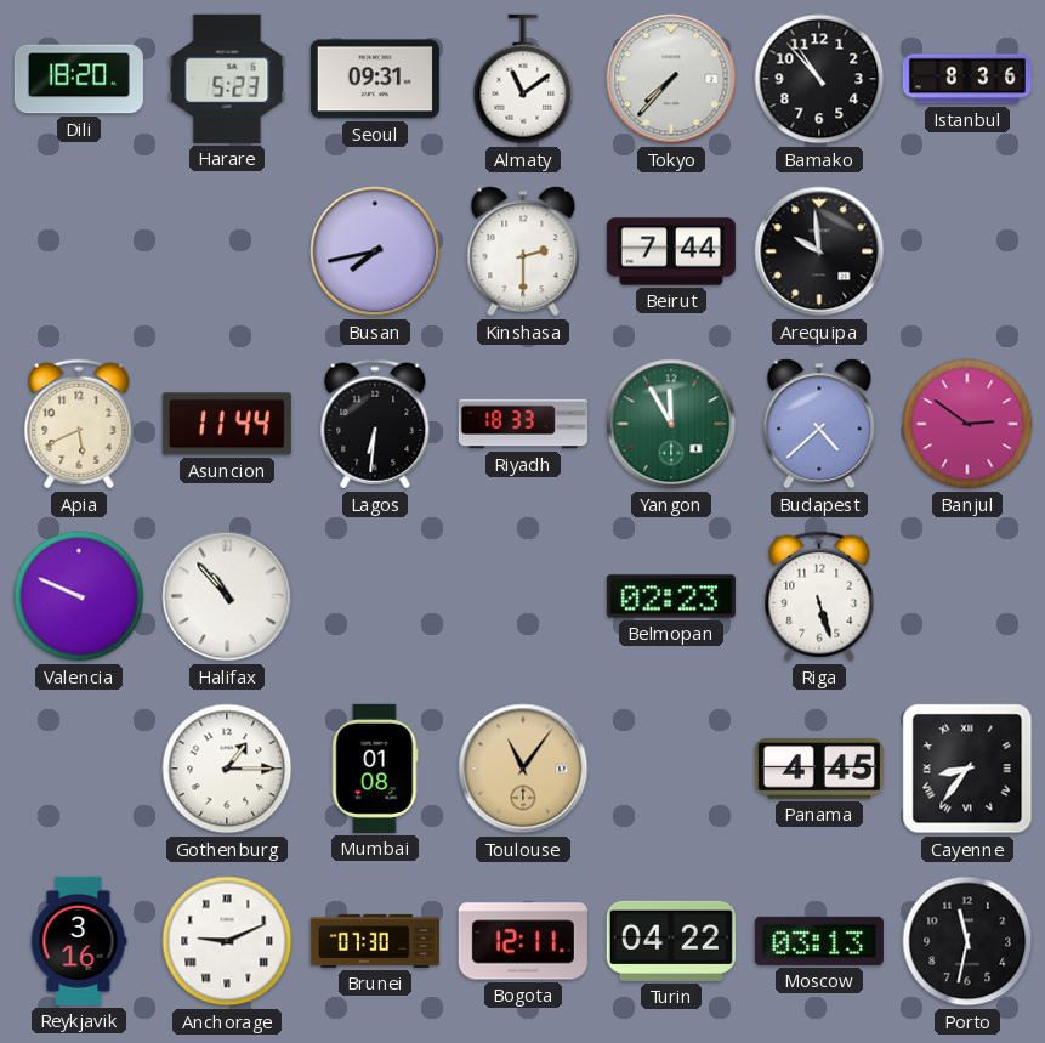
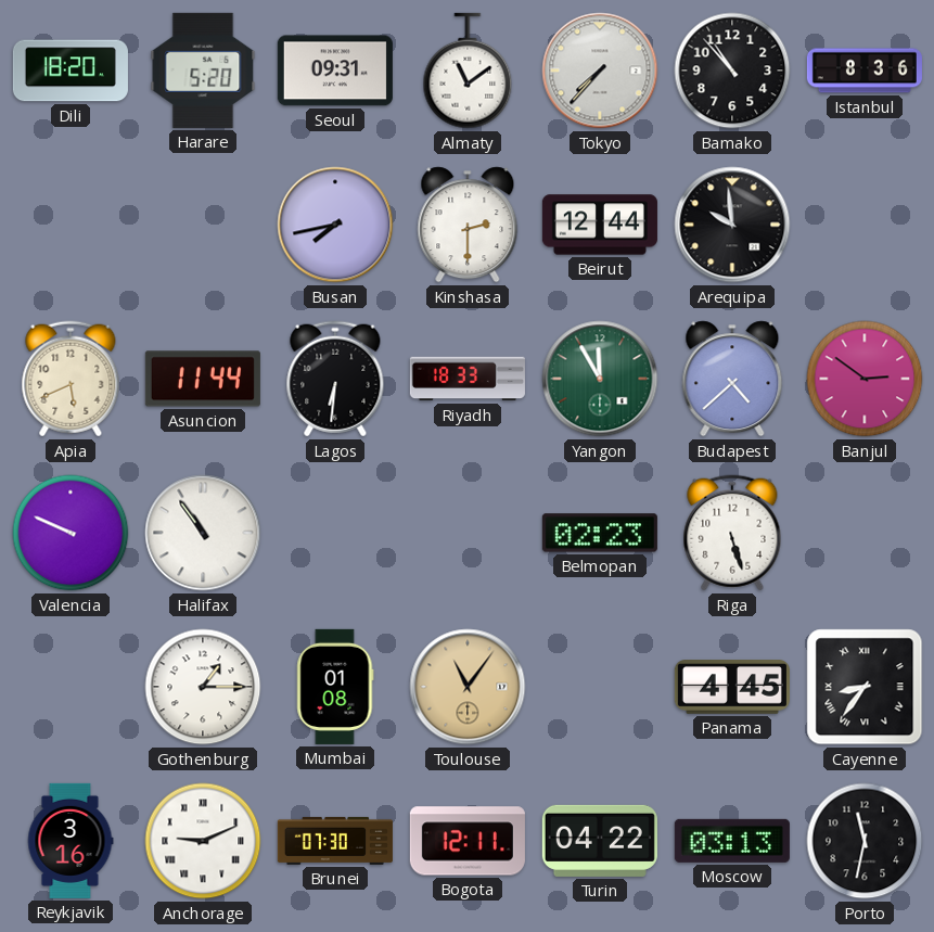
Harare: 5:23 -> 5:20
Beirut: 7:44 -> 12:44
Halifax: 10:53 -> 10:54
